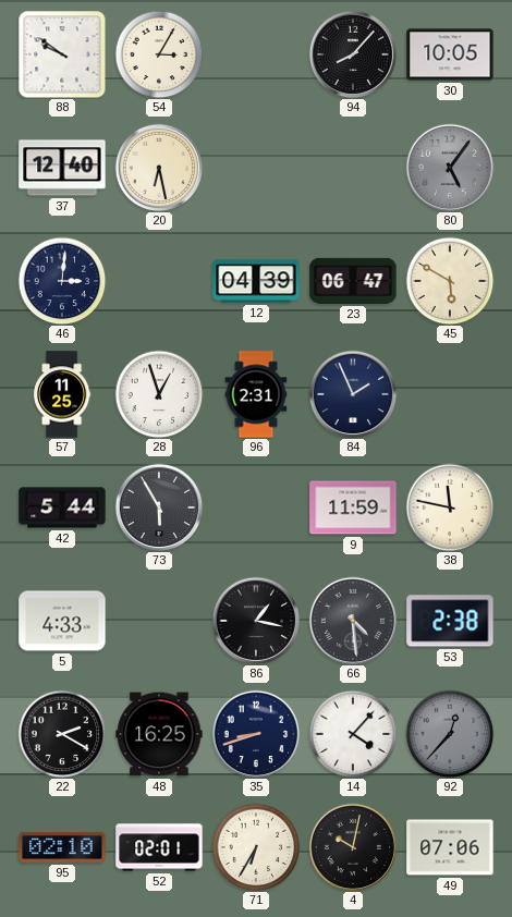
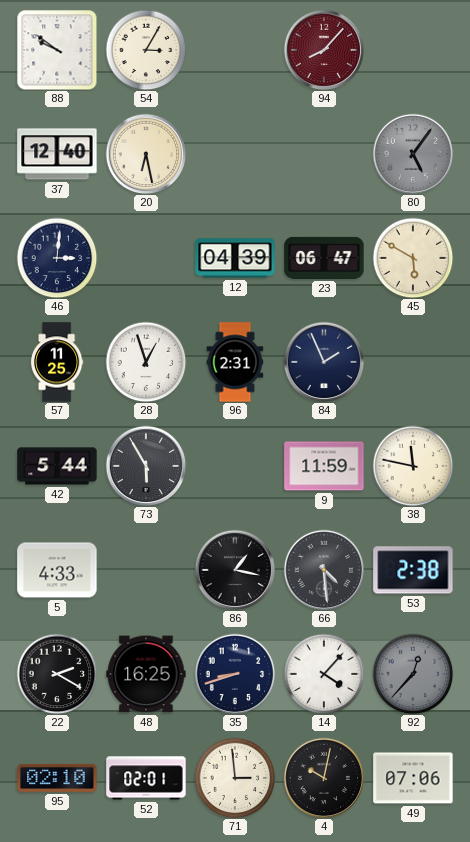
94 dial: black -> burgundy
30: 10:05 -> none
71: 6:35 -> 2:59
